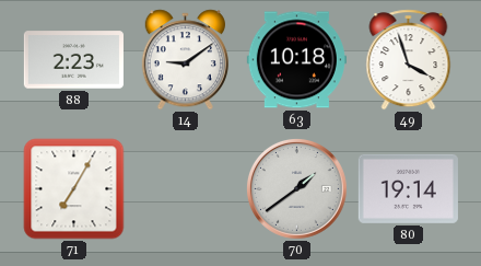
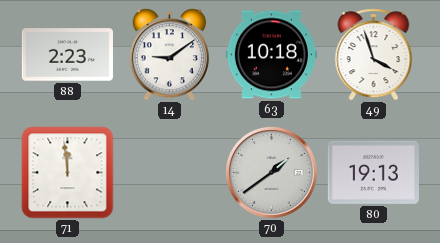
71: 7:05 -> 11:59
80: 19:14 -> 19:13
